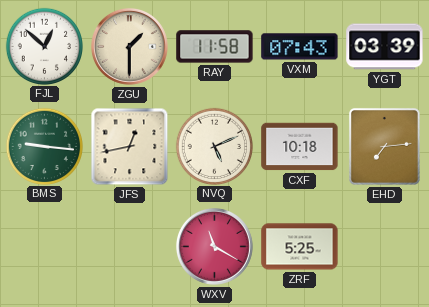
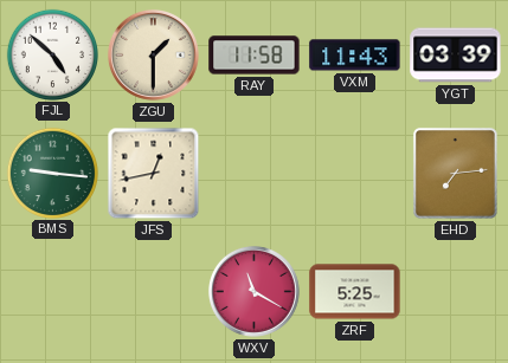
FJL: 12:52 -> 4:52
VXM: 07:43 -> 11:43
NVQ: 5:11 -> none
CXF: 10:18 -> none
